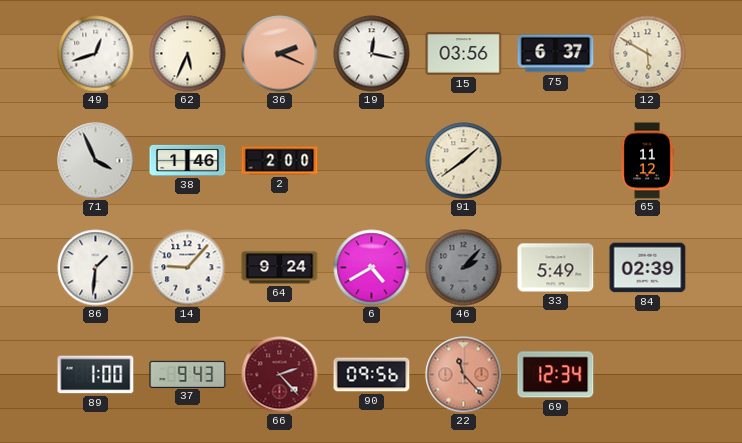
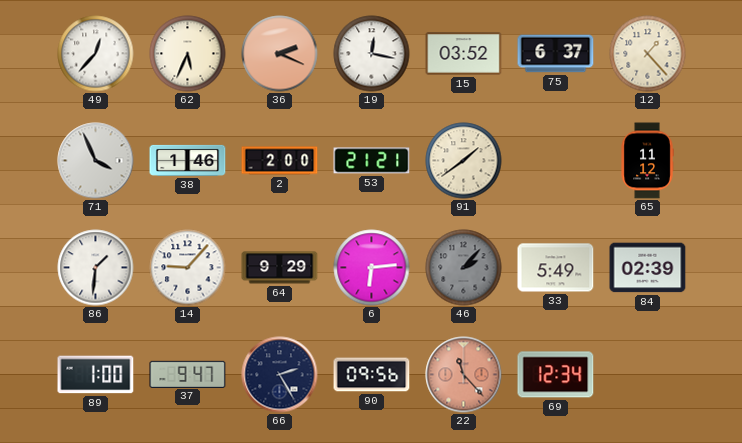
49: 12:42 -> 12:37
15: 03:56 -> 03:52
12: 5:50 -> 1:23
53: none -> 21:21
64: 9:24 -> 9:29
6: 4:40 -> 6:14
37: 9:43 -> 9:47
66: 2:23 -> 2:25
66 dial: burgundy -> navy
